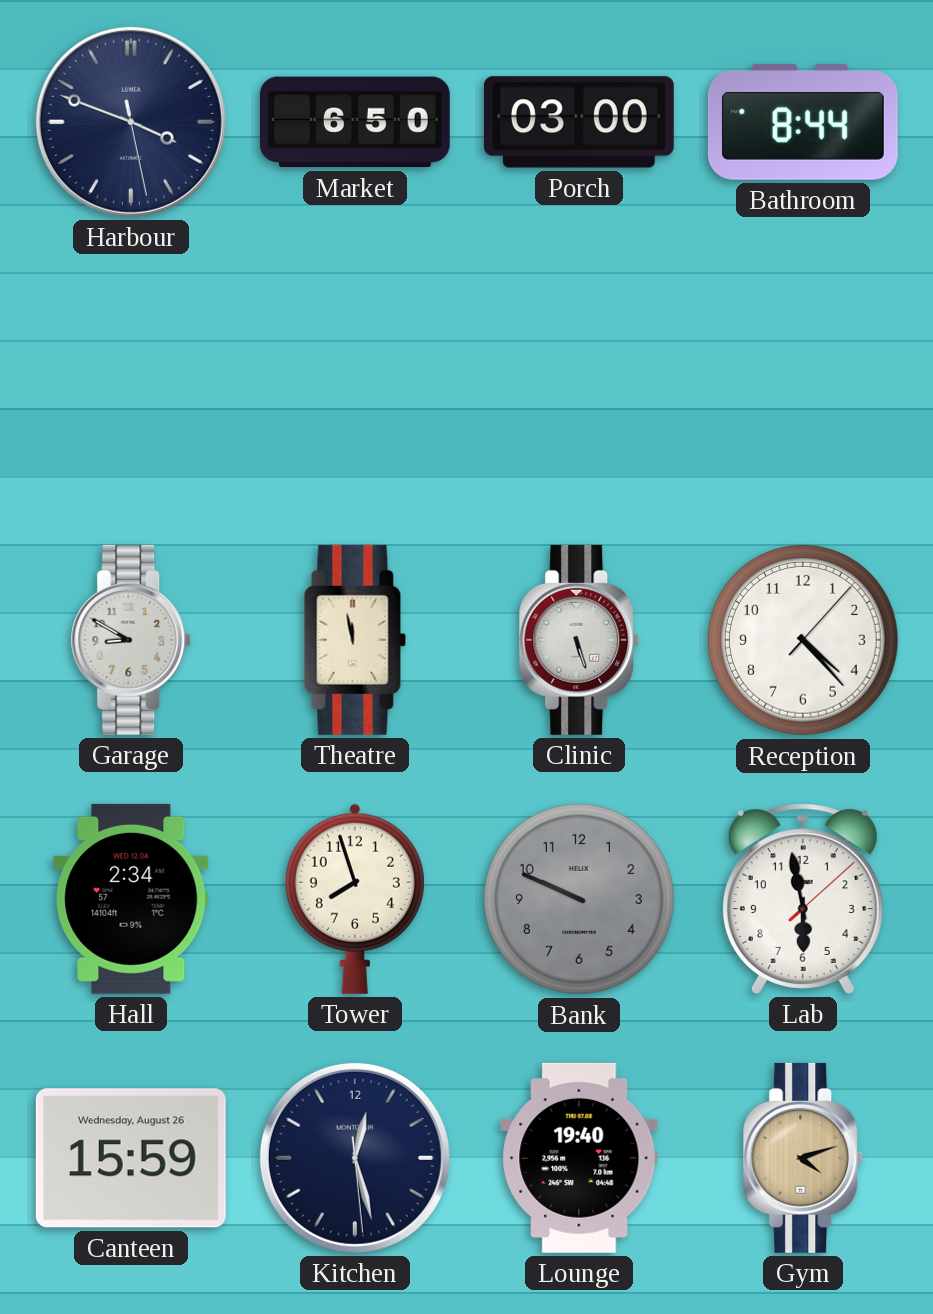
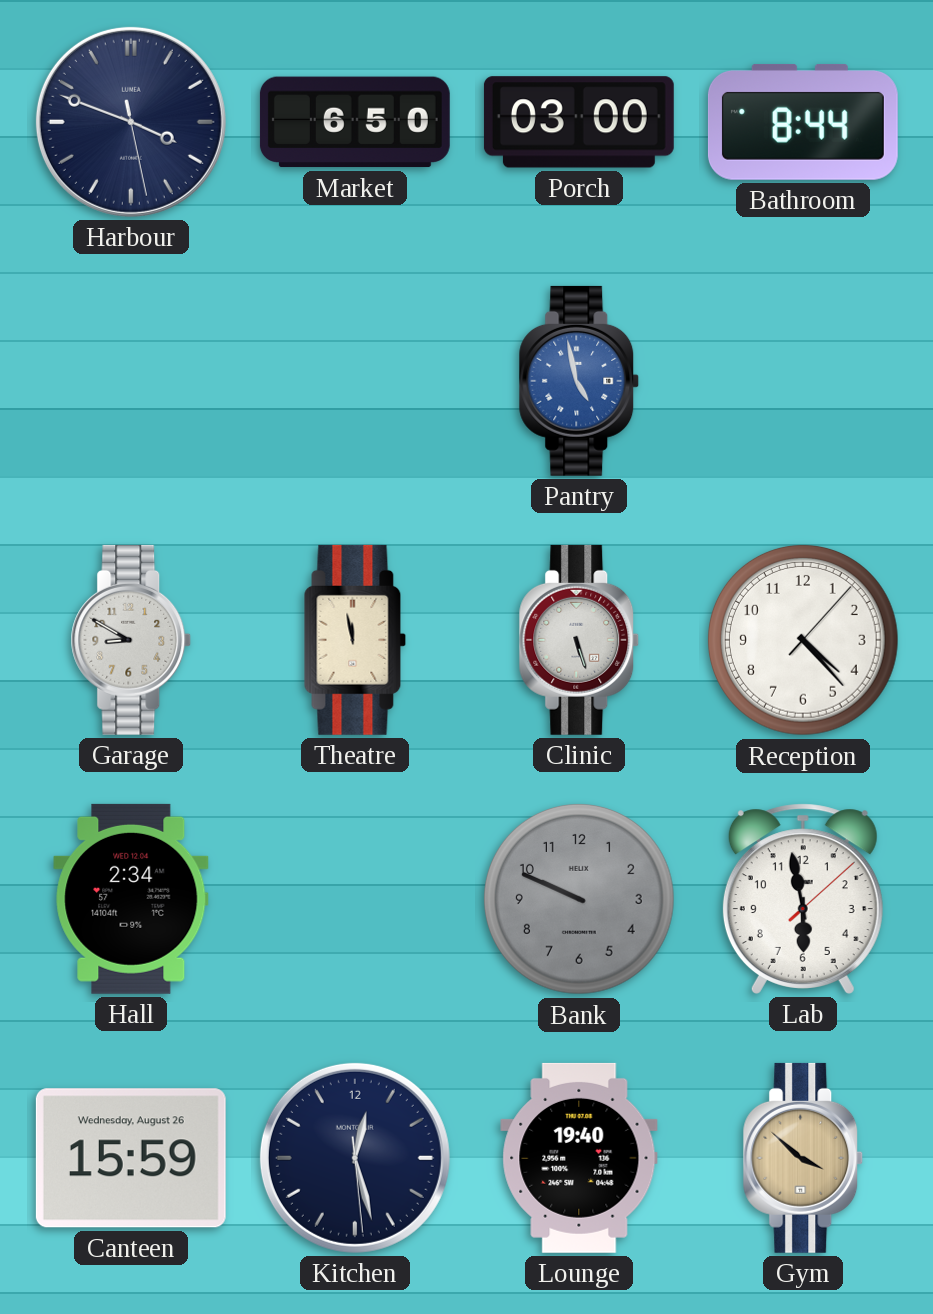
Pantry: none -> 4:58
Tower: 7:57 -> none
Gym: 4:12 -> 3:52
